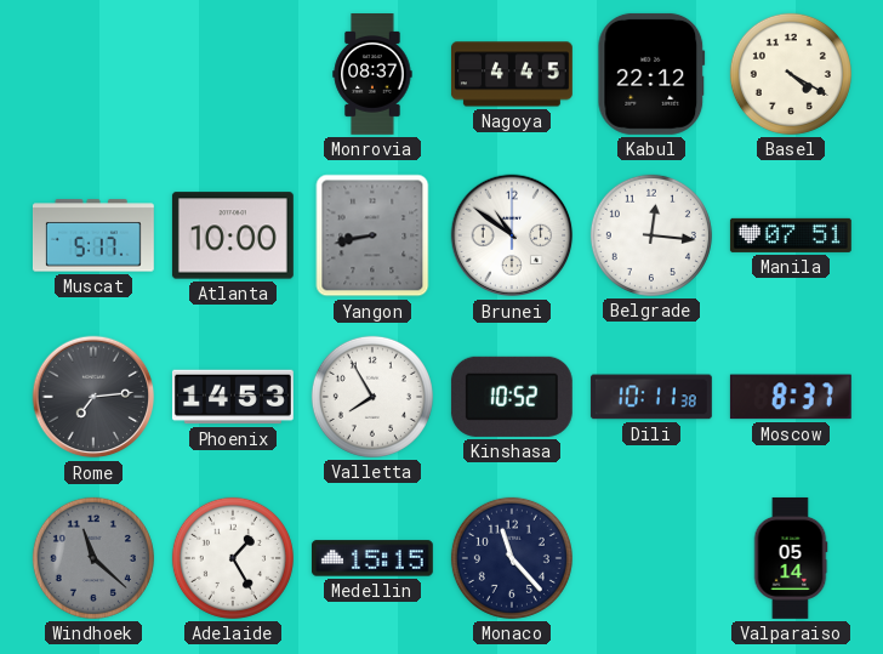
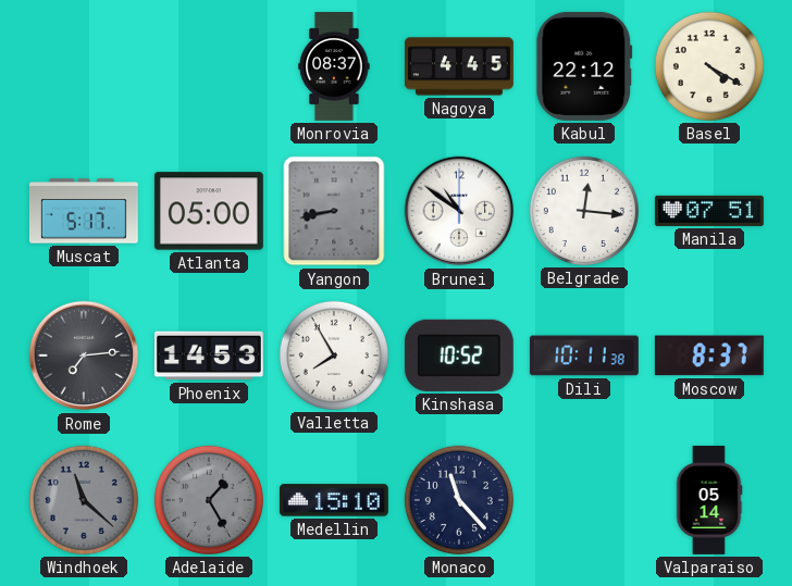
Atlanta: 10:00 -> 05:00
Adelaide dial: white -> grey
Medellin: 15:15 -> 15:10
